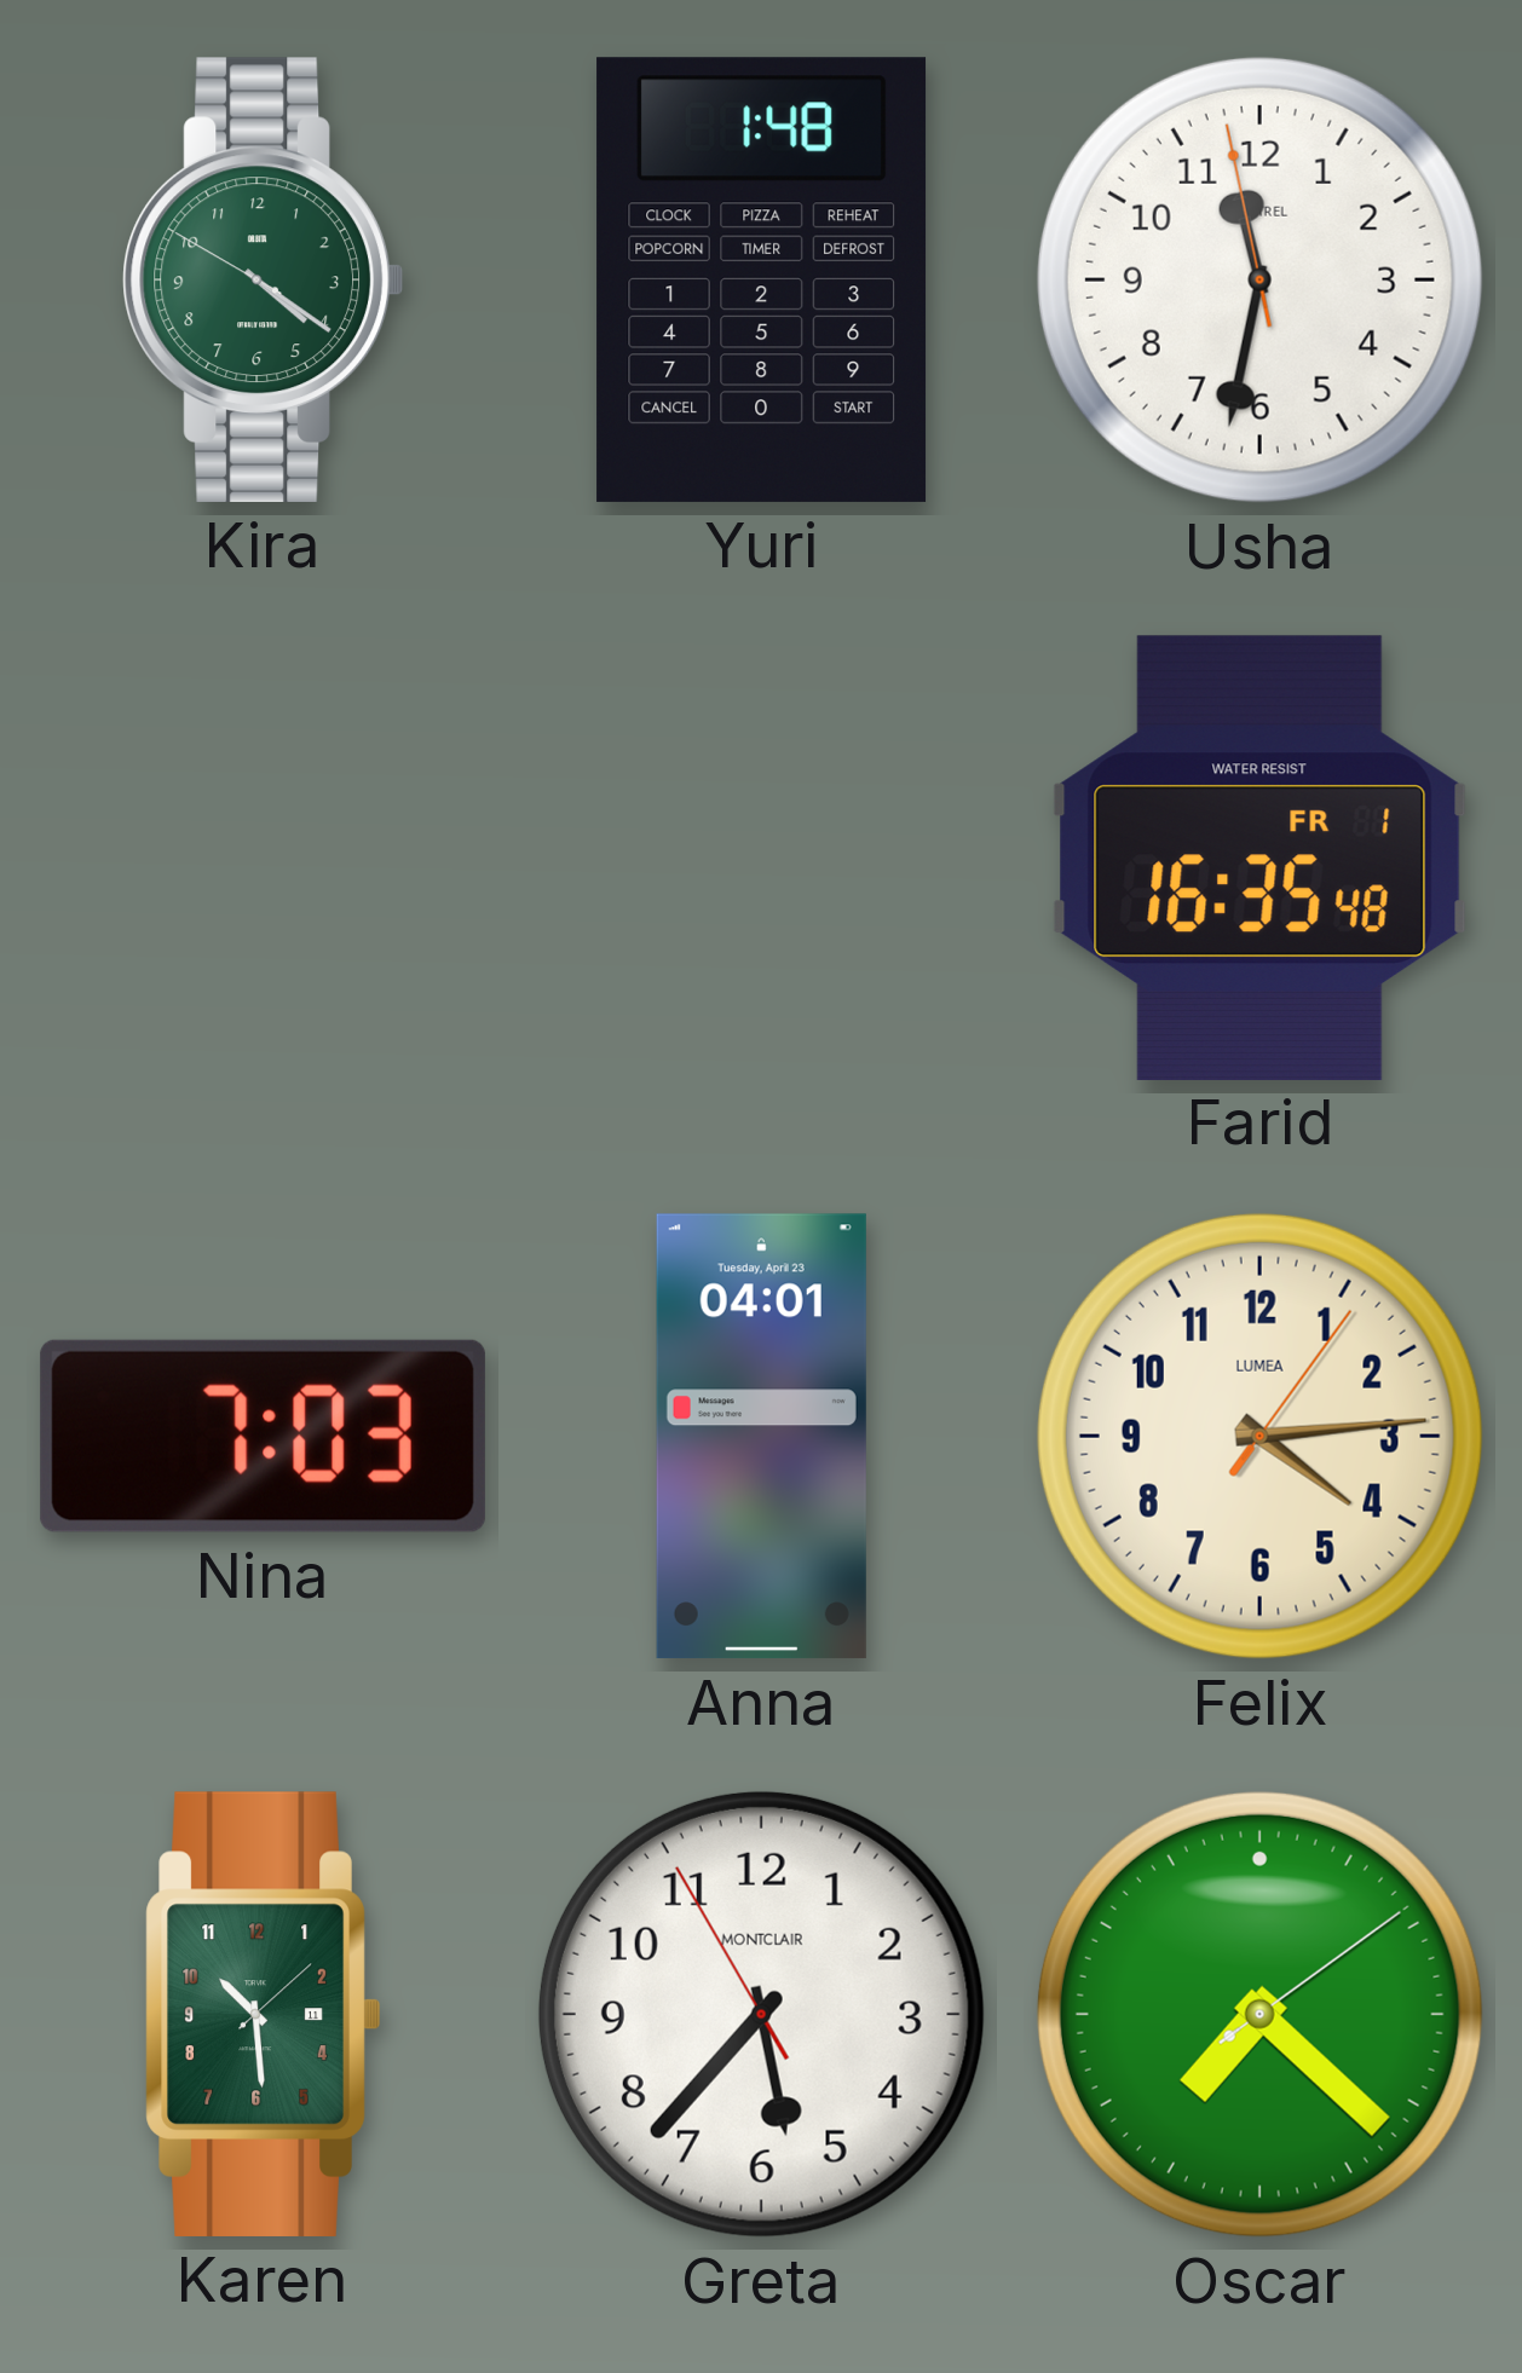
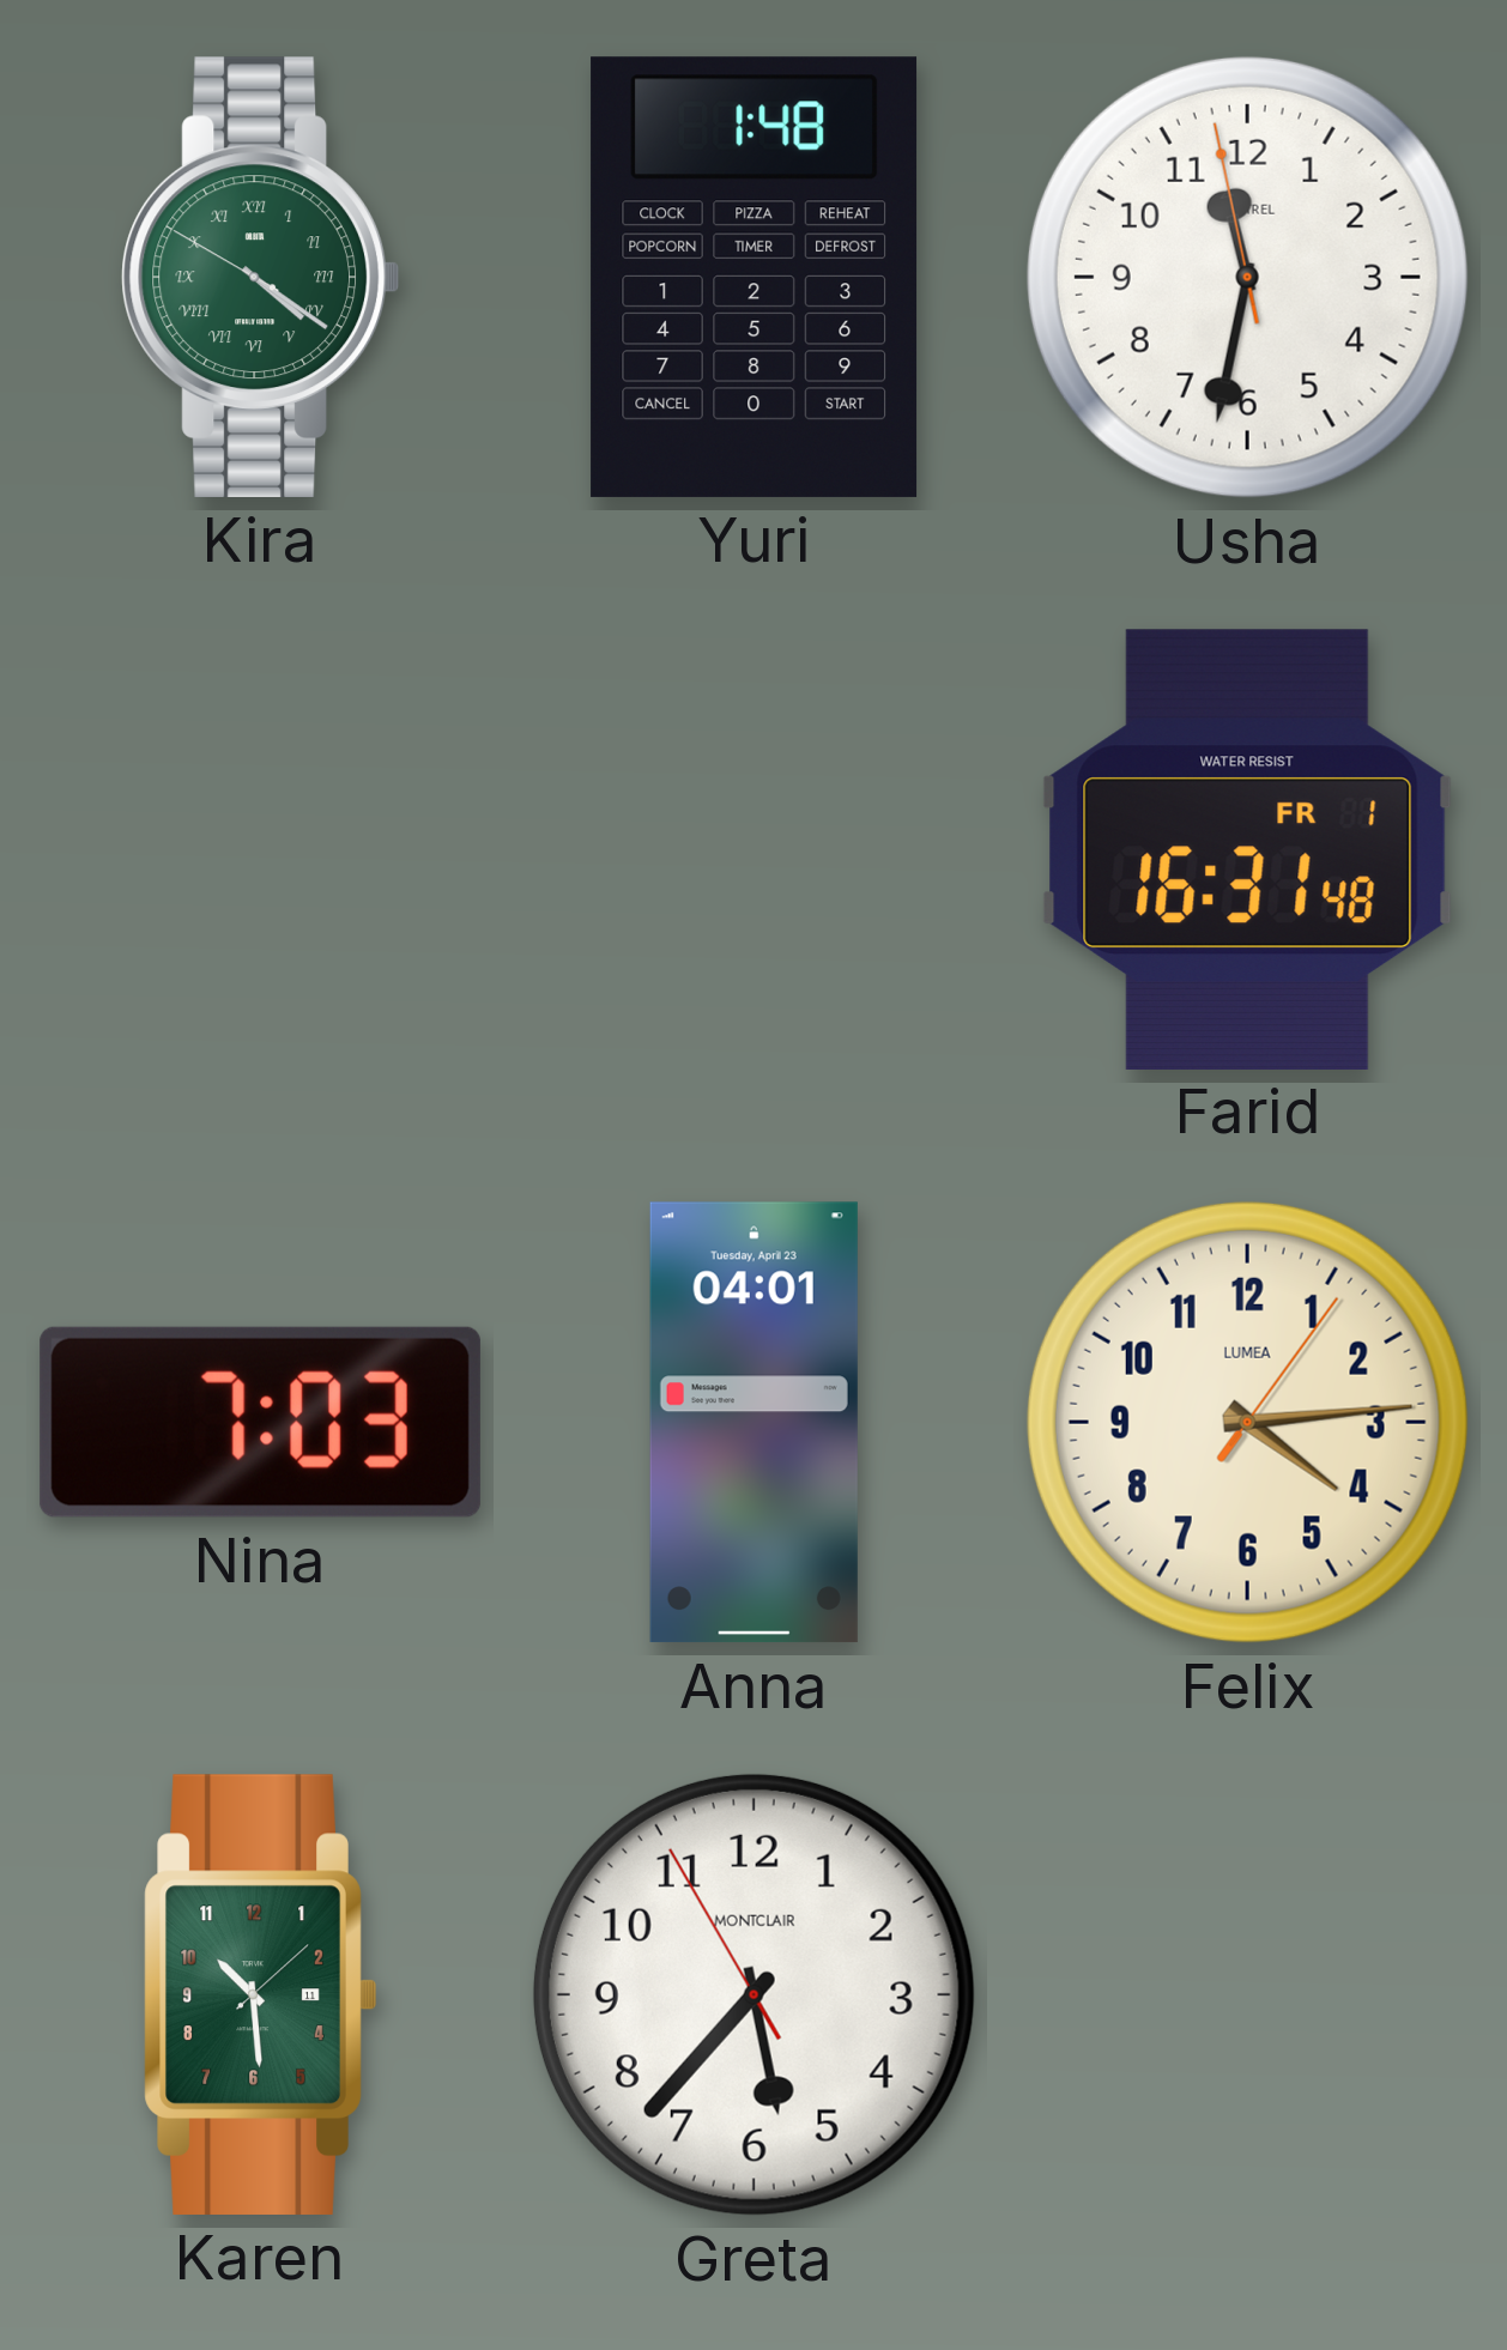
Kira numerals: Arabic -> Roman
Farid: 16:35 -> 16:31
Oscar: 7:22 -> none
